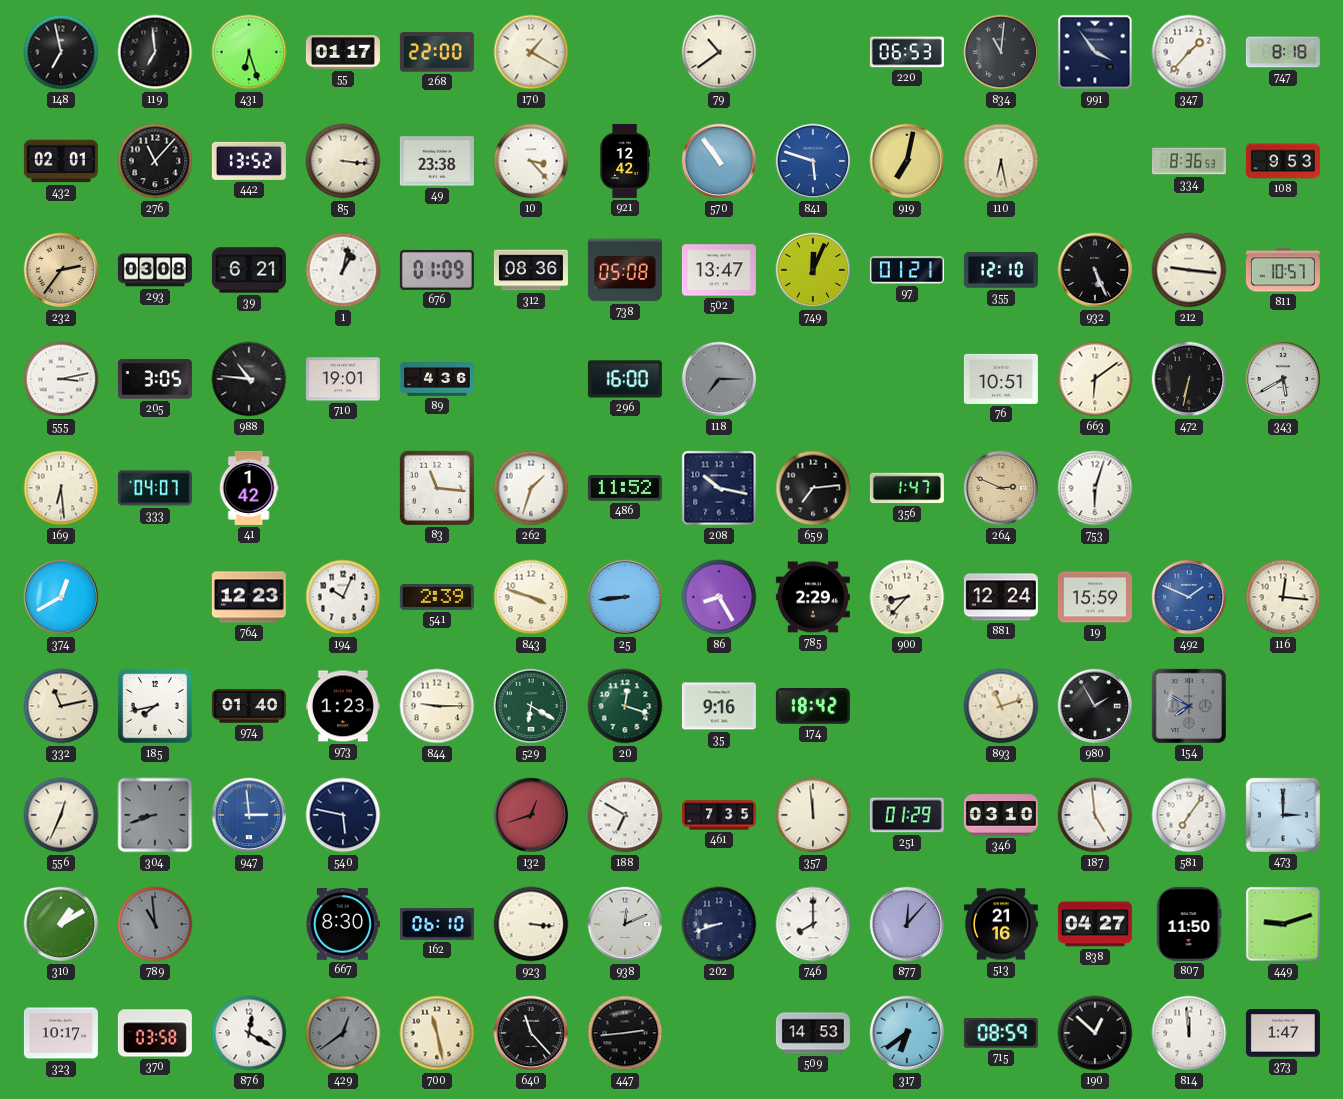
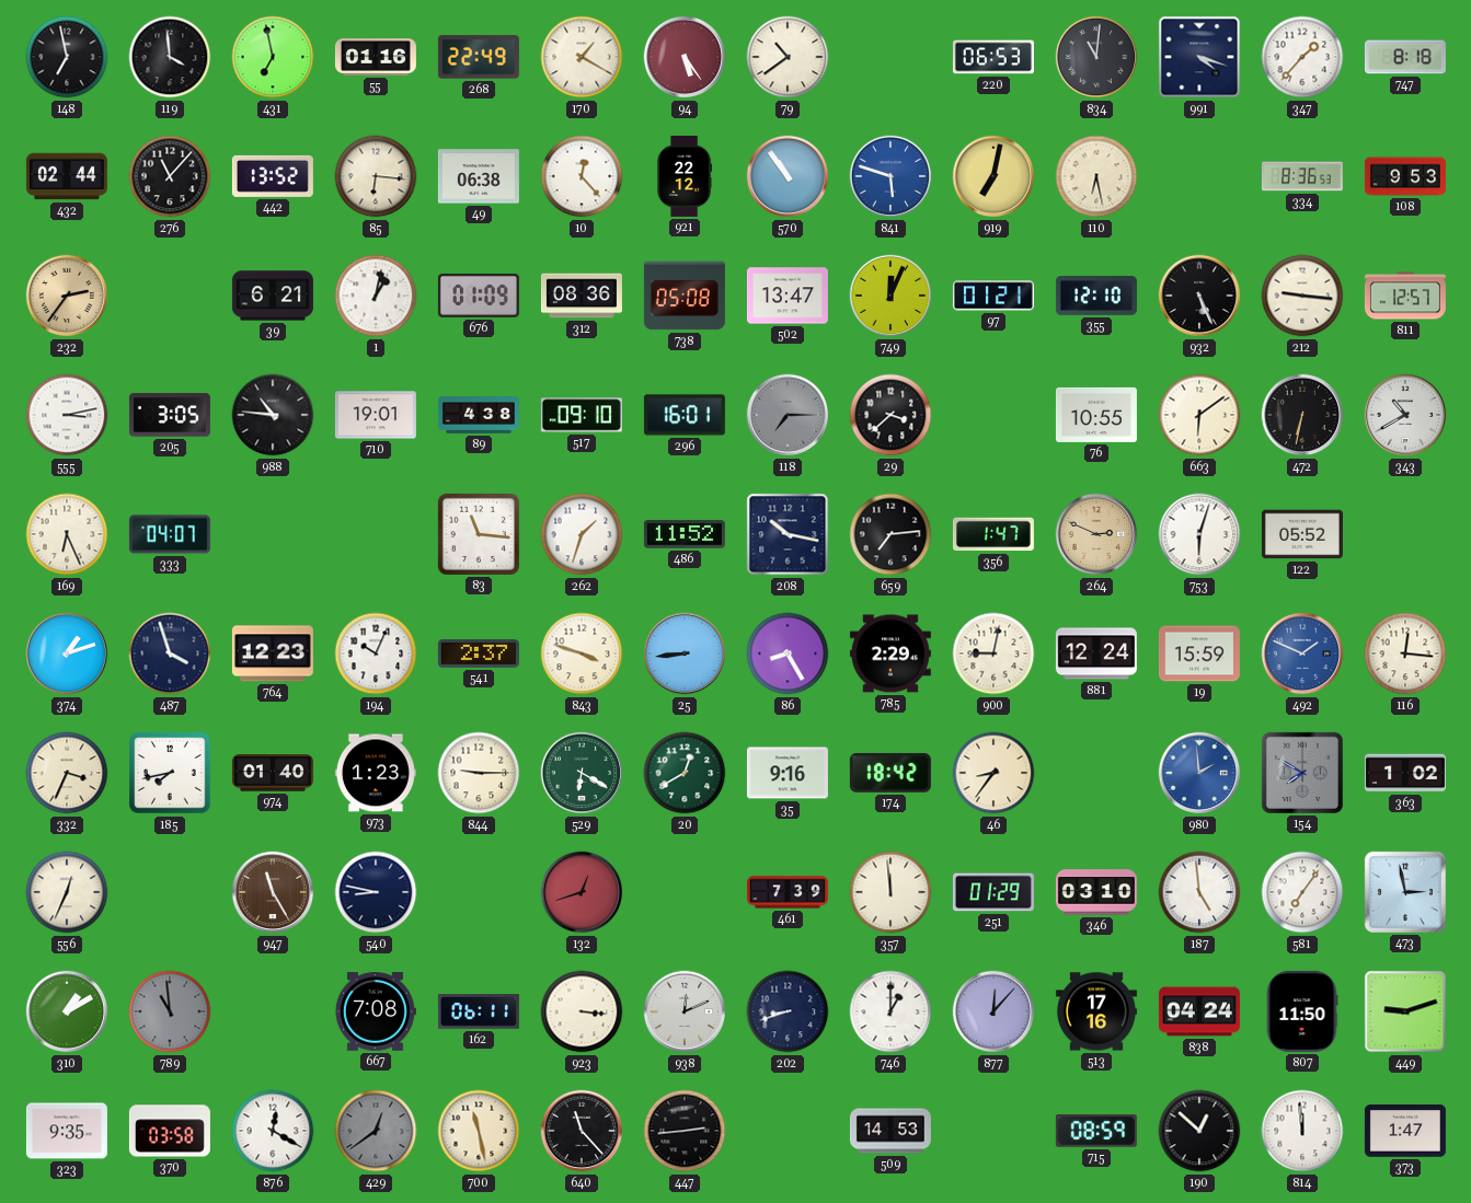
119: 6:59 -> 3:59
431: 6:27 -> 6:58
55: 01:17 -> 01:16
268: 22:00 -> 22:49
94: none -> 5:24
991: 3:54 -> 4:18
432: 02:01 -> 02:44
85: 3:16 -> 6:16
49: 23:38 -> 06:38
10: 3:23 -> 12:23
921: 12:42 -> 22:12
293: 03:08 -> none
811: 10:57 -> 12:57
89: 4:36 -> 4:38
517: none -> 09:10
296: 16:00 -> 16:01
29: none -> 3:38
76: 10:51 -> 10:55
343: 5:40 -> 10:40
169: 6:29 -> 6:26
41: 1:42 -> none
122: none -> 05:52
374: 12:40 -> 1:12
487: none -> 3:57
541: 2:39 -> 2:37
900: 8:37 -> 9:02
332: 11:13 -> 3:34
20: 12:18 -> 12:40
46: none -> 8:36
893: 11:12 -> none
980: 1:55 -> 1:59
980 dial: black -> blue
363: none -> 1:02
304: 8:42 -> none
947: 2:59 -> 11:25
947 dial: blue -> brown
540: 5:47 -> 8:47
188: 6:50 -> none
461: 7:35 -> 7:39
473: 3:00 -> 2:58
667: 8:30 -> 7:08
162: 06:10 -> 06:11
746: 8:00 -> 1:00
513: 21:16 -> 17:16
838: 04:27 -> 04:24
323: 10:17 -> 9:35
317: 6:39 -> none
